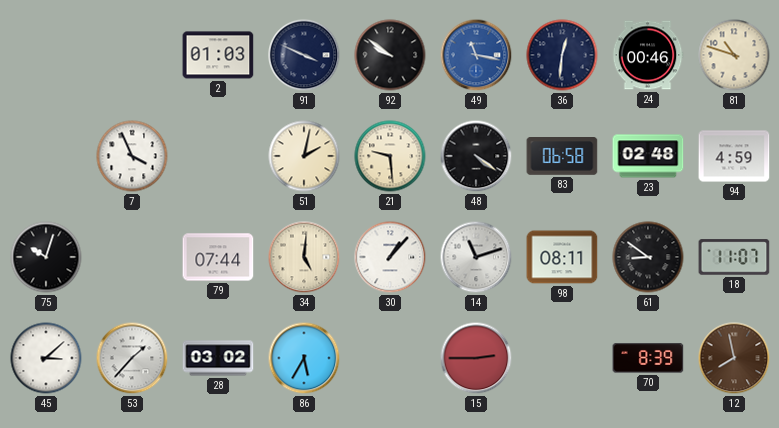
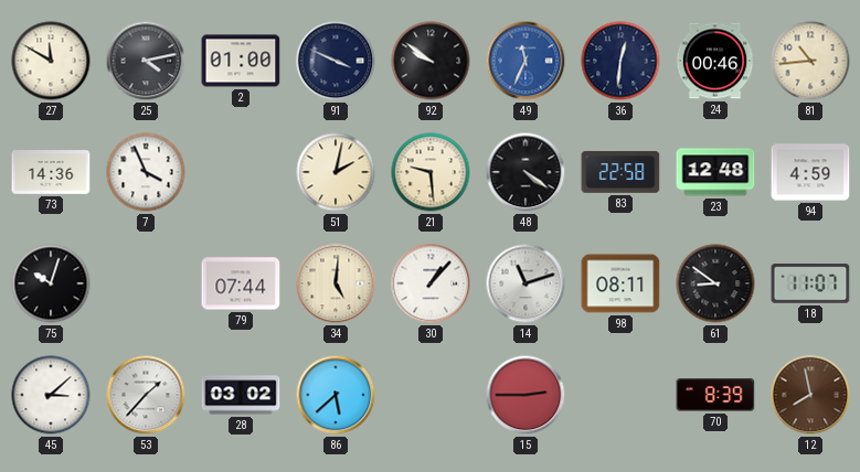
27: none -> 11:50
25: none -> 4:13
2: 01:03 -> 01:00
49: 11:17 -> 11:34
81: 10:48 -> 10:44
73: none -> 14:36
83: 06:58 -> 22:58
23: 02:48 -> 12:48
86: 5:35 -> 5:38
